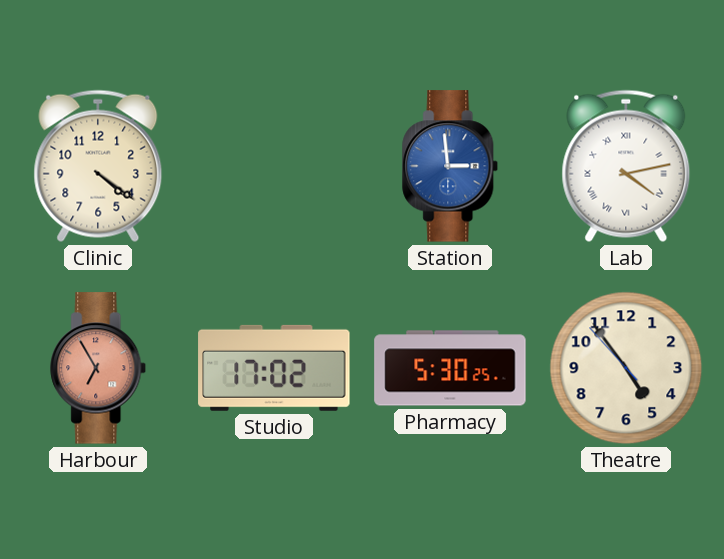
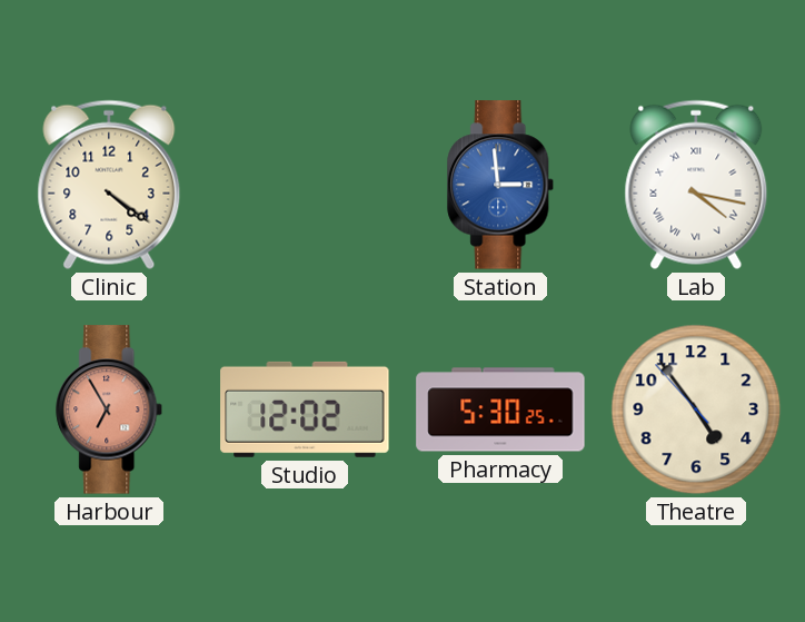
Lab: 4:13 -> 4:17
Studio: 17:02 -> 12:02
